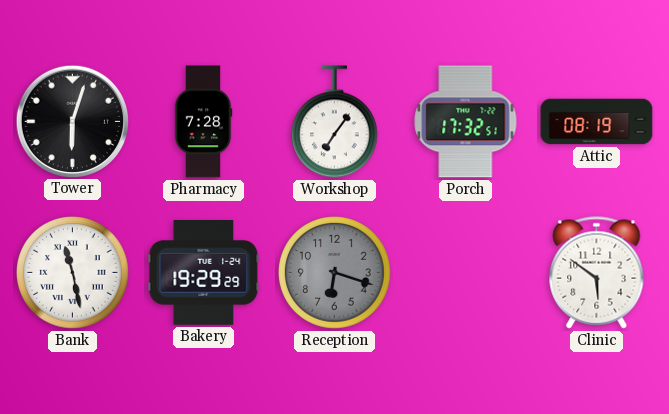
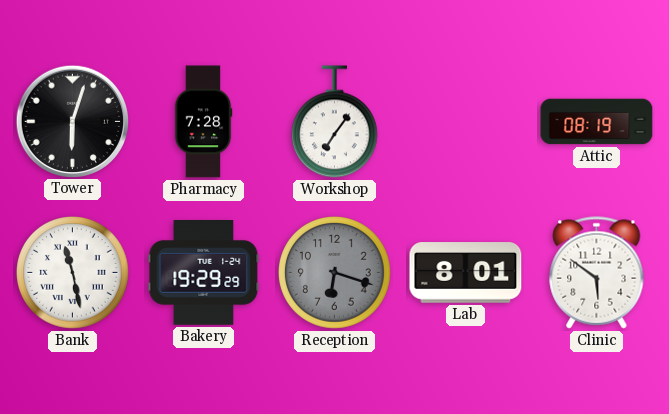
Porch: 17:32 -> none
Lab: none -> 8:01
